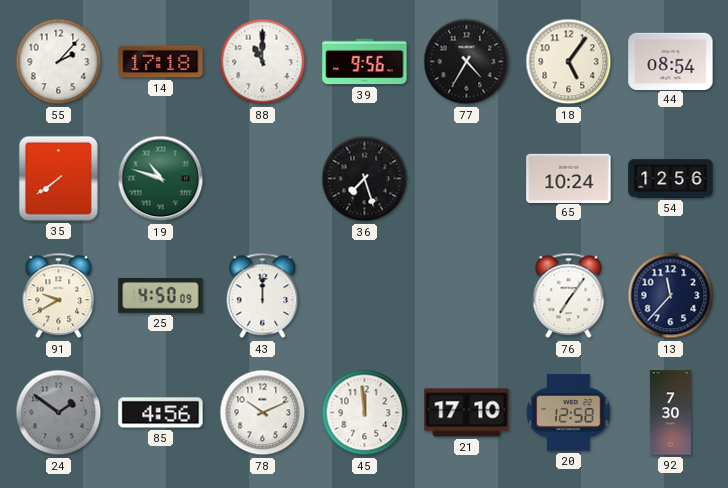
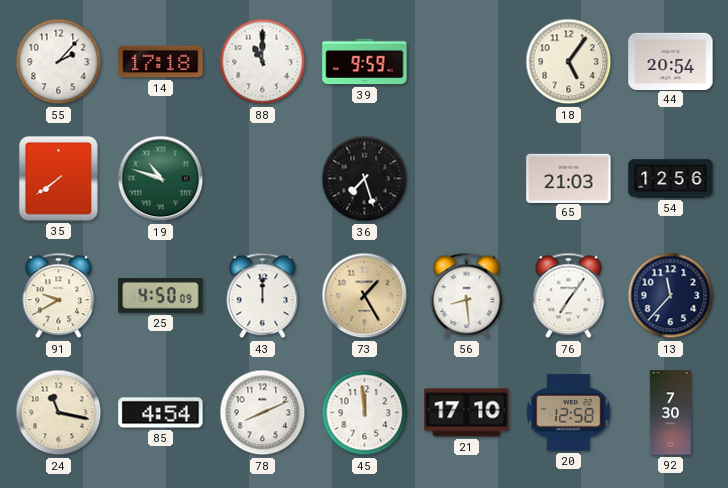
39: 9:56 -> 9:59
77: 4:35 -> none
44: 08:54 -> 20:54
65: 10:24 -> 21:03
73: none -> 1:25
56: none -> 8:29
24: 1:51 -> 11:17
24 dial: grey -> cream
85: 4:56 -> 4:54
78: 10:11 -> 8:11
